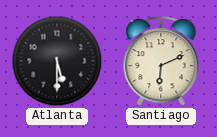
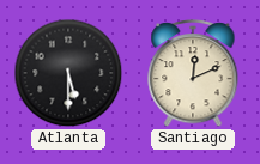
Santiago: 6:11 -> 12:11
